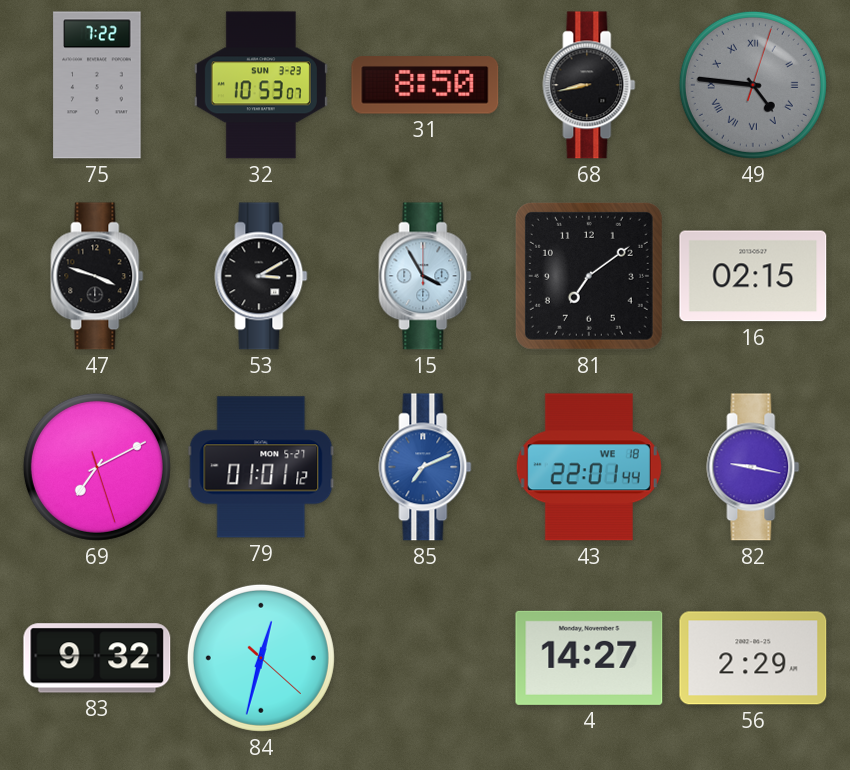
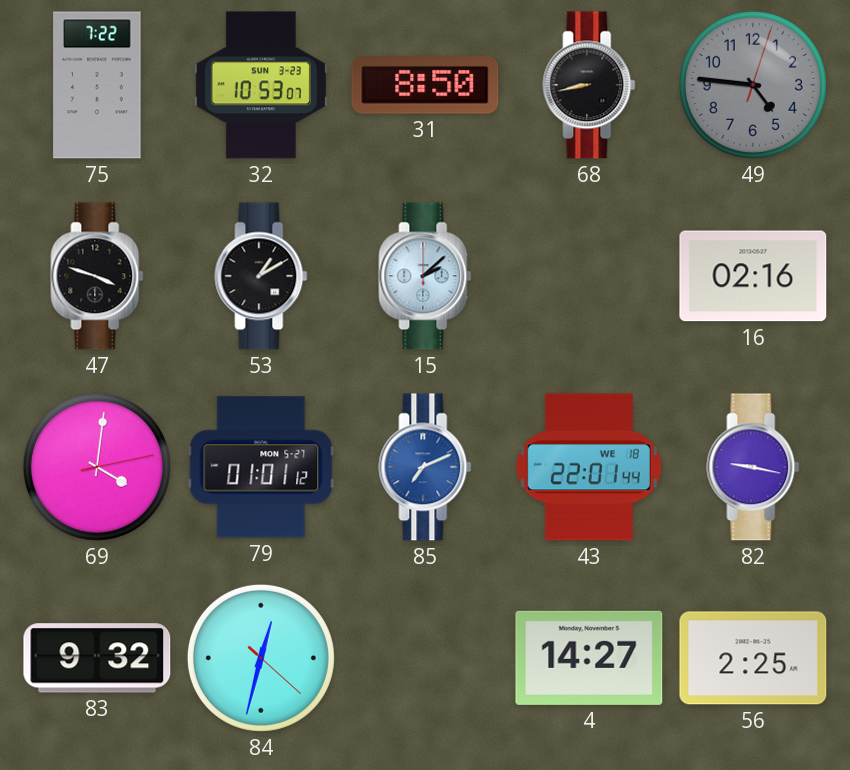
49 numerals: Roman -> Arabic
53: 3:10 -> 1:10
15: 3:55 -> 2:08
81: 7:09 -> none
16: 02:15 -> 02:16
69: 7:10 -> 4:01
56: 2:29 -> 2:25
